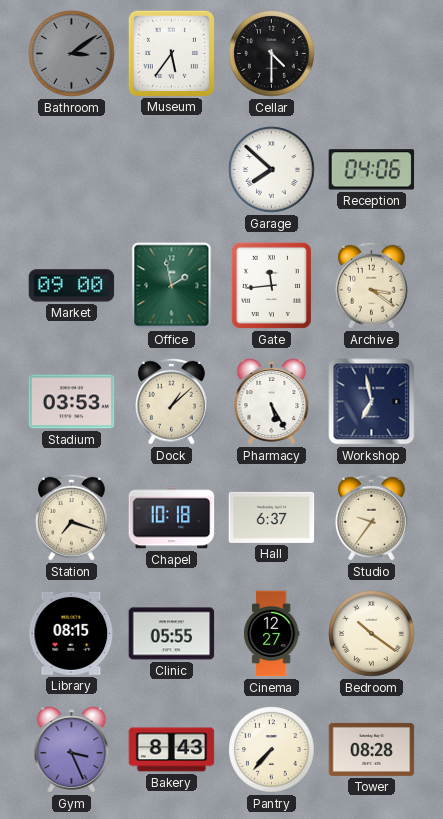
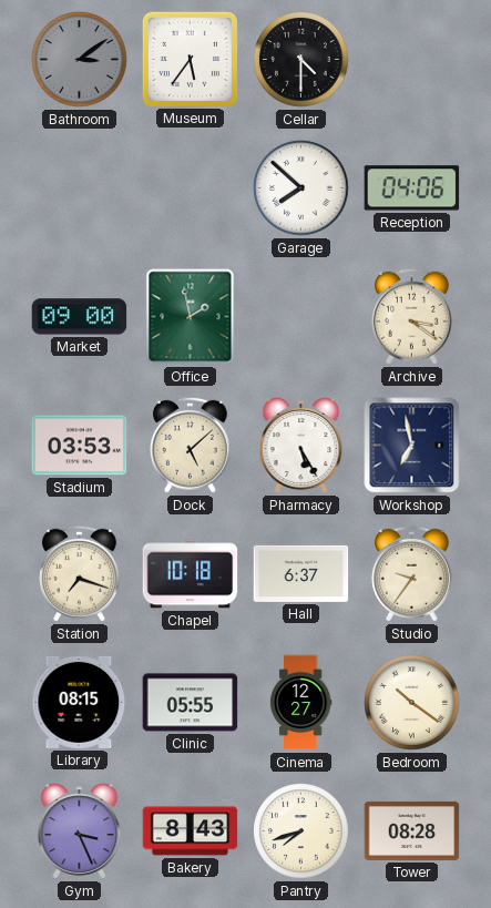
Gate: 11:44 -> none
Dock: 1:08 -> 5:08
Pantry: 7:37 -> 7:42
